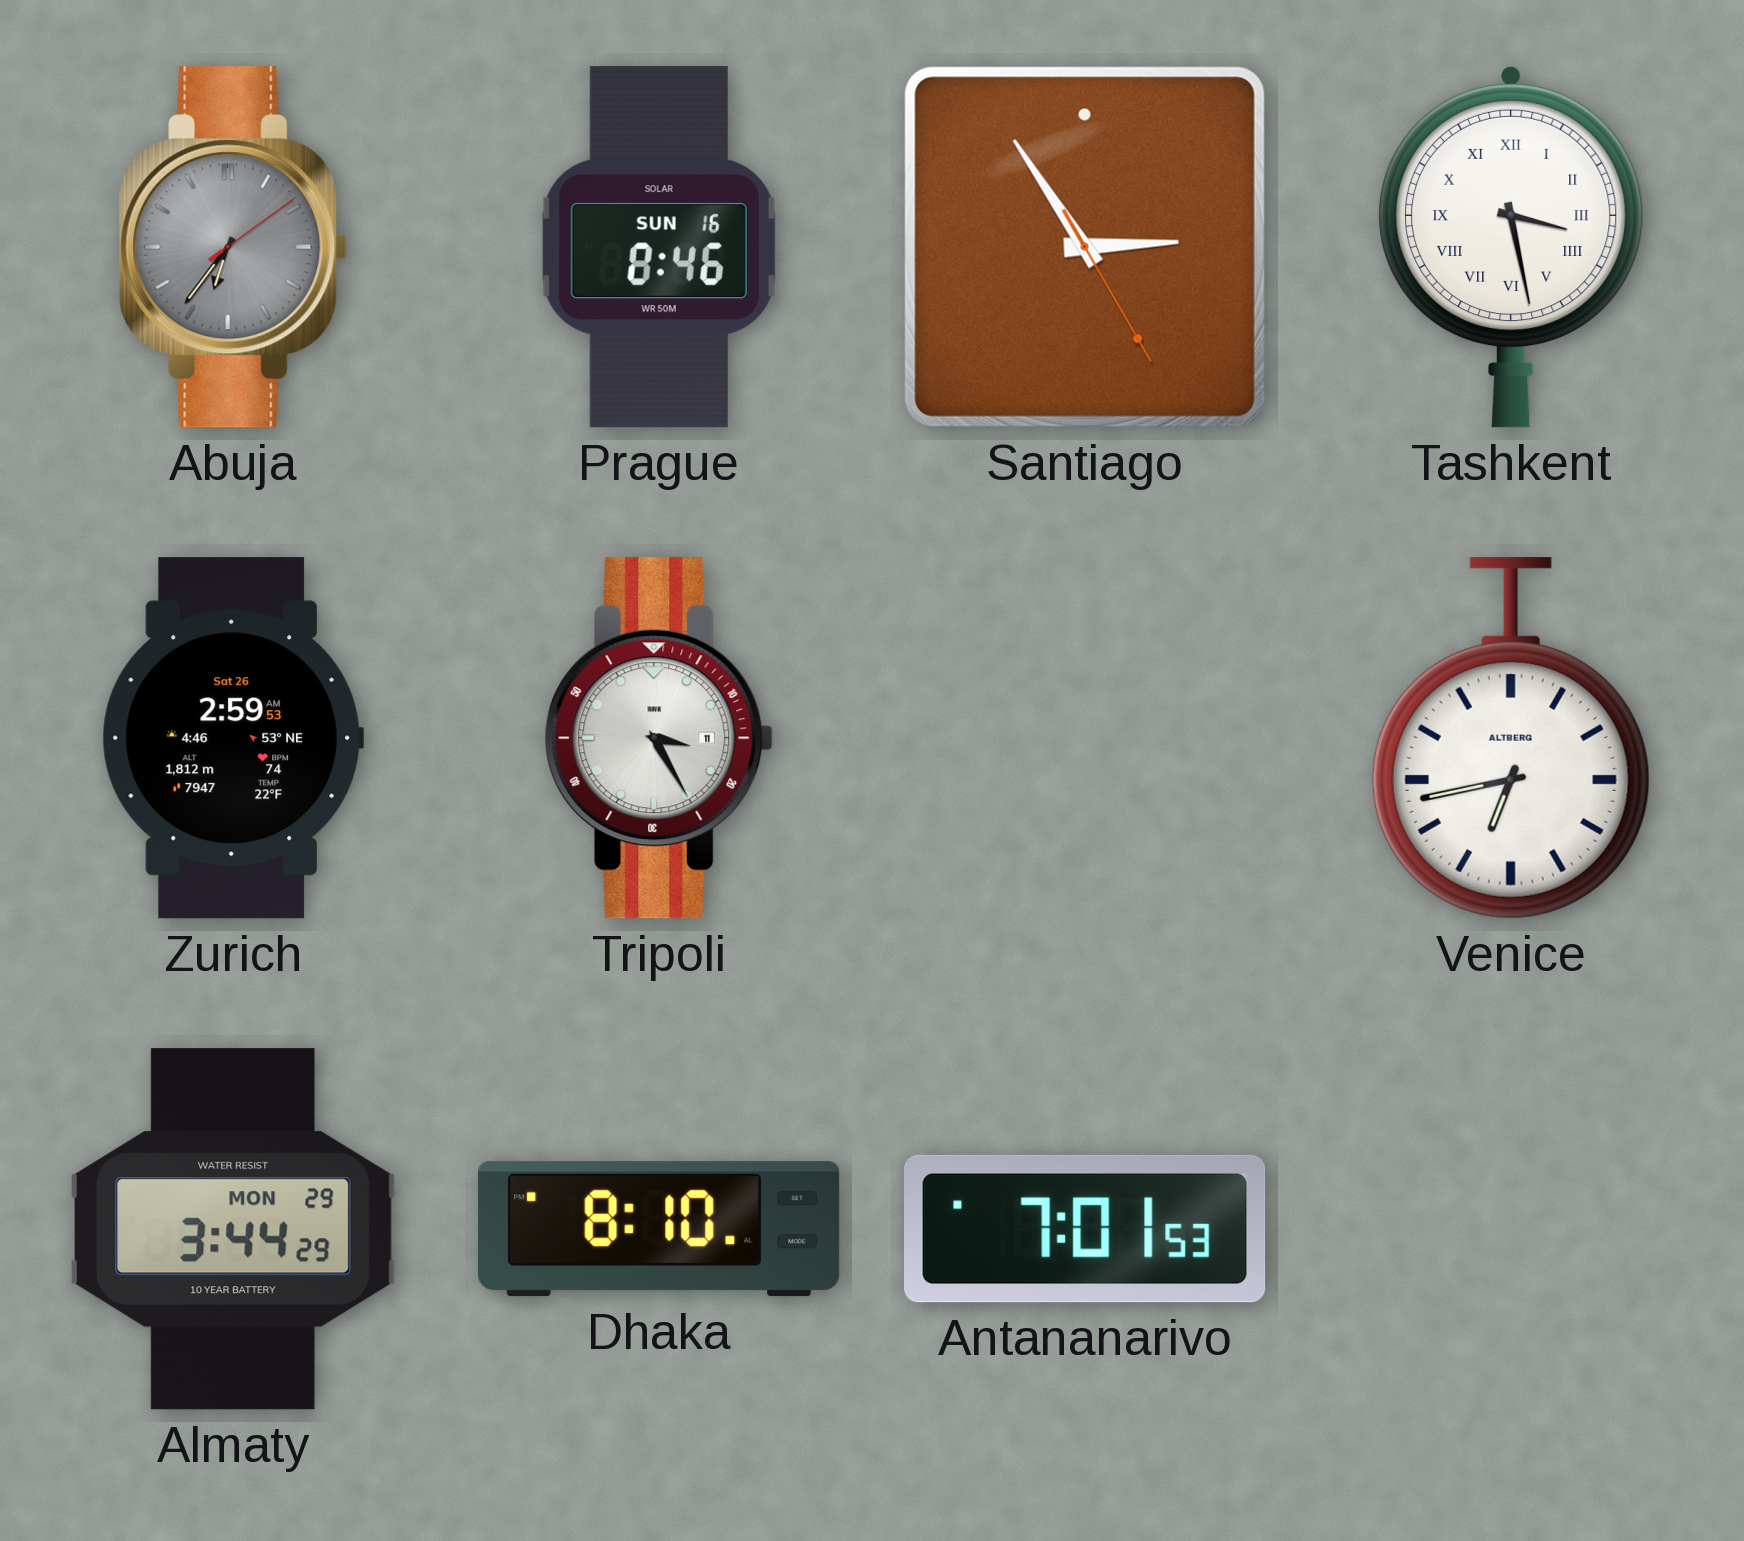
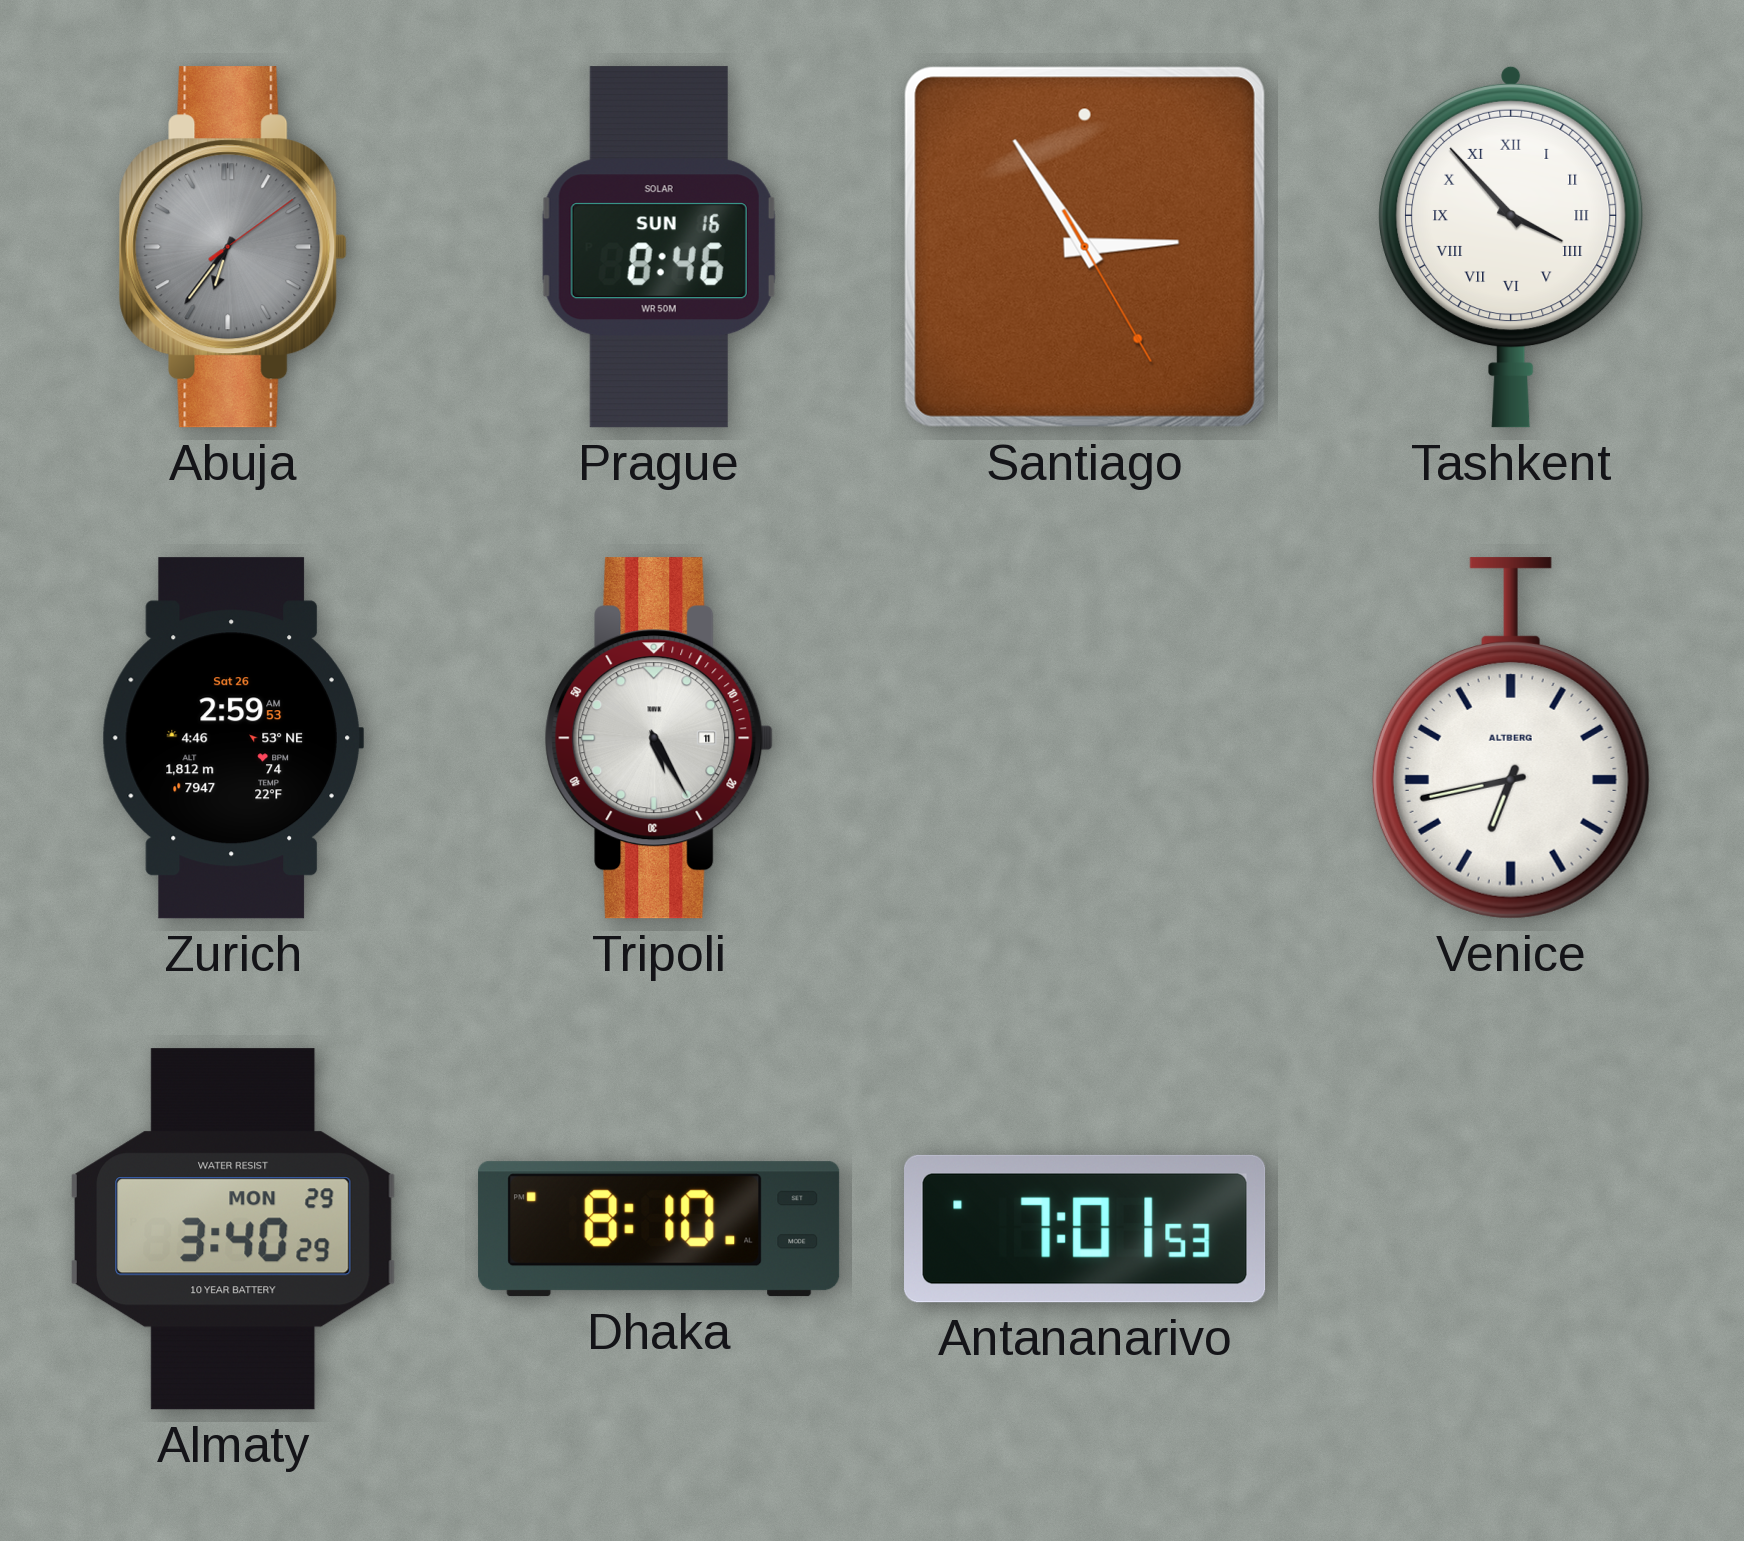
Tashkent: 3:28 -> 3:53
Tripoli: 3:25 -> 5:25
Almaty: 3:44 -> 3:40
